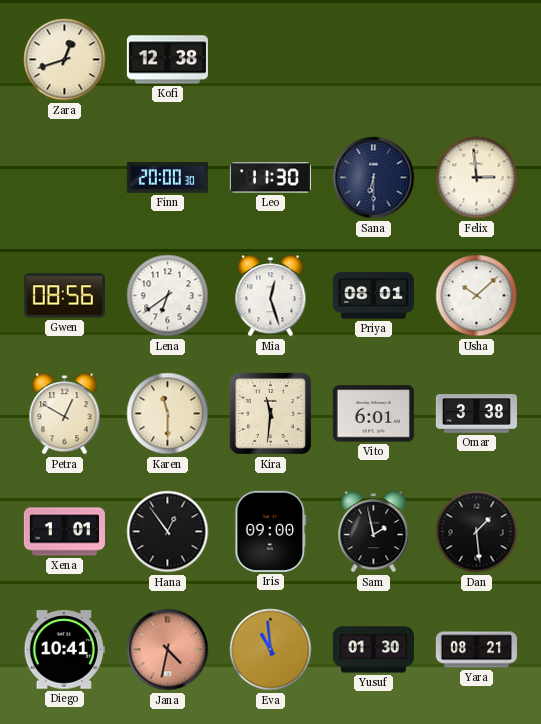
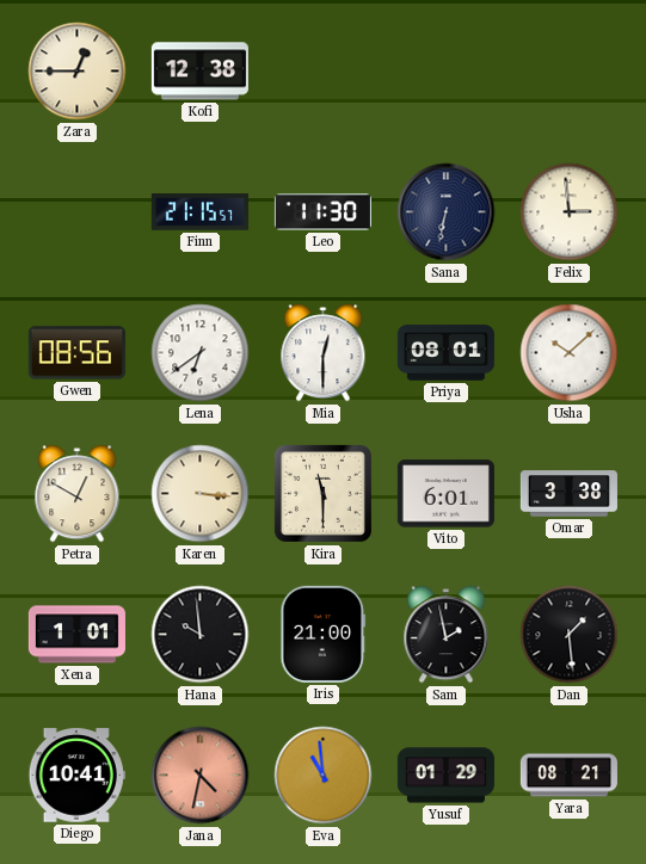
Zara: 12:42 -> 12:45
Finn: 20:00 -> 21:15
Sana: 6:30 -> 6:32
Mia: 12:27 -> 12:30
Karen: 11:30 -> 3:16
Kira: 11:31 -> 11:30
Hana: 12:54 -> 9:59
Iris: 09:00 -> 21:00
Yusuf: 01:30 -> 01:29
